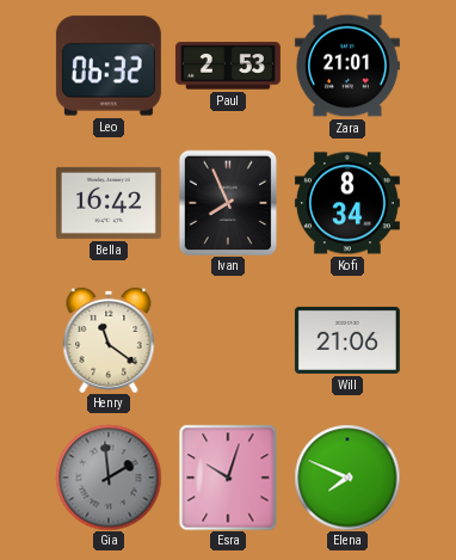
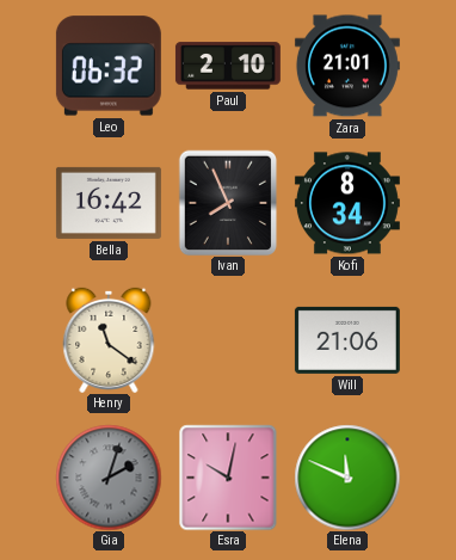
Paul: 2:53 -> 2:10
Gia: 1:59 -> 2:03
Esra: 10:03 -> 10:02
Elena: 7:49 -> 11:49
